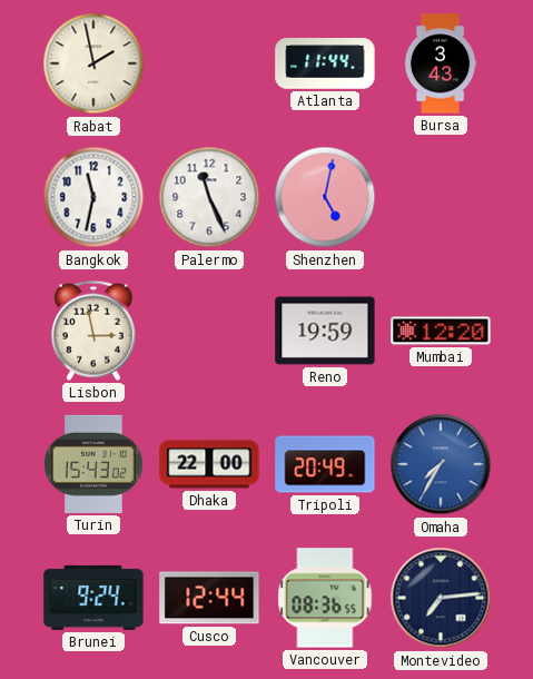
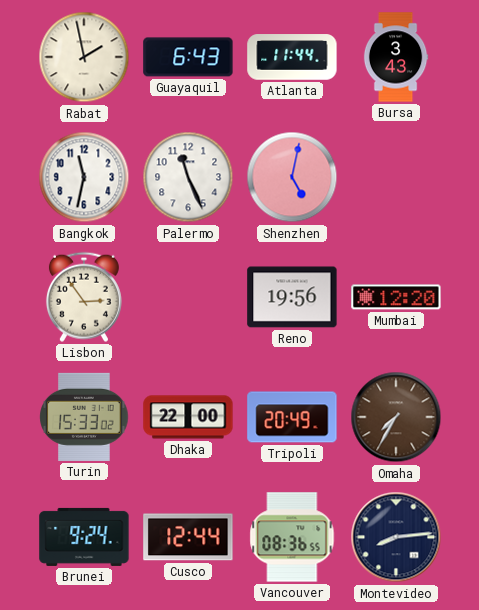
Guayaquil: none -> 6:43
Lisbon: 2:58 -> 2:54
Reno: 19:59 -> 19:56
Turin: 15:43 -> 15:33
Omaha dial: blue -> brown
Montevideo: 7:14 -> 8:14
